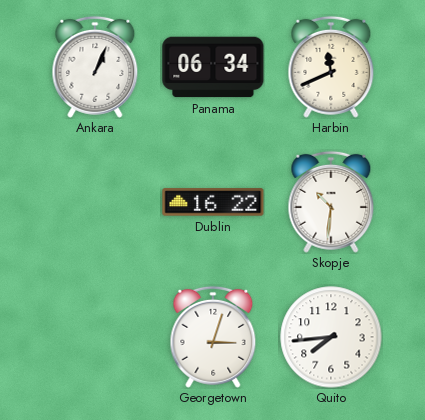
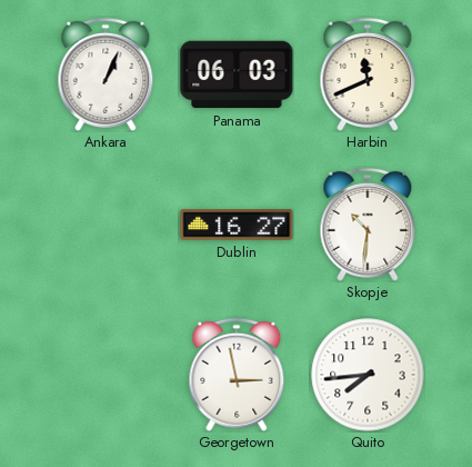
Panama: 06:34 -> 06:03
Dublin: 16:22 -> 16:27
Georgetown: 3:03 -> 2:58
